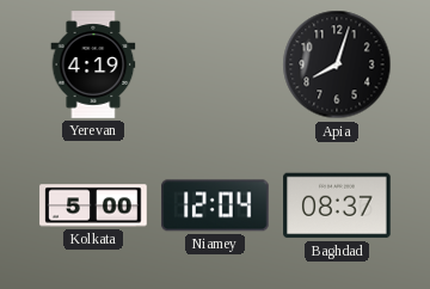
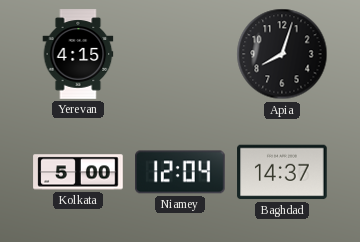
Yerevan: 4:19 -> 4:15
Baghdad: 08:37 -> 14:37
